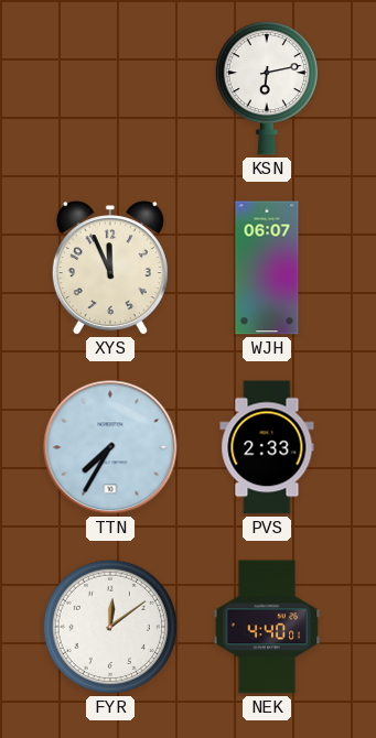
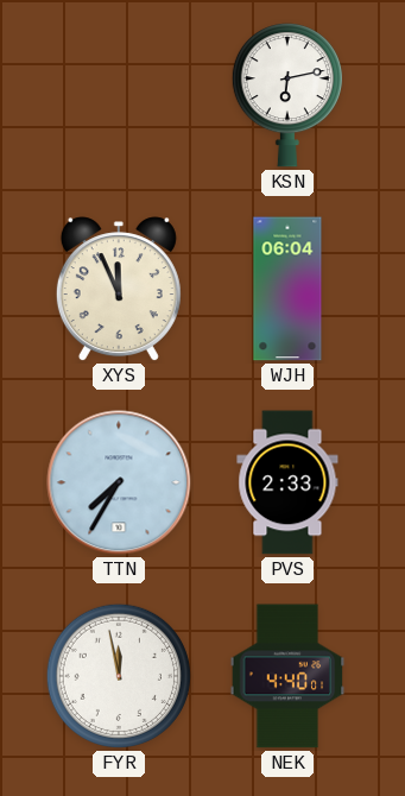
WJH: 06:07 -> 06:04
FYR: 12:09 -> 11:58
